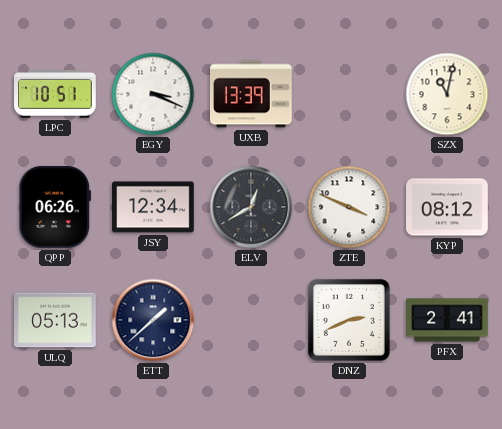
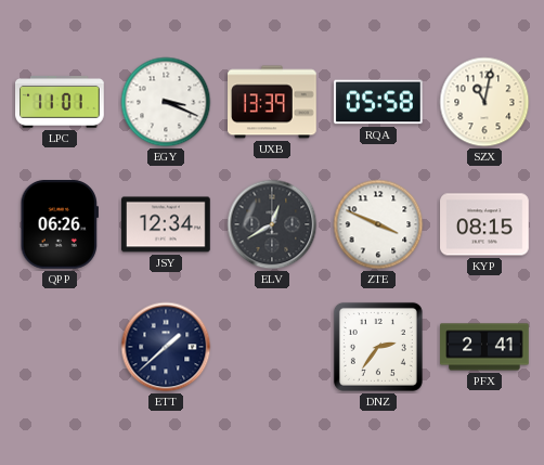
LPC: 10:51 -> 11:01
RQA: none -> 05:58
KYP: 08:12 -> 08:15
ULQ: 05:13 -> none
DNZ: 2:41 -> 2:36
